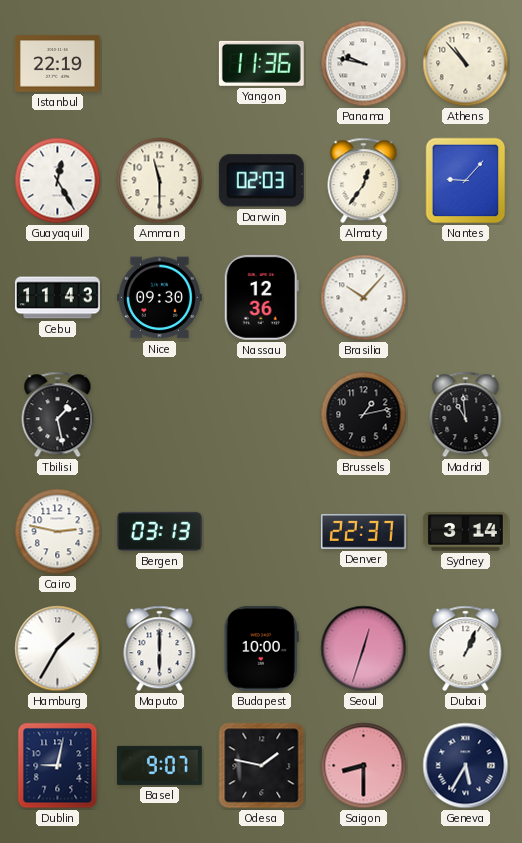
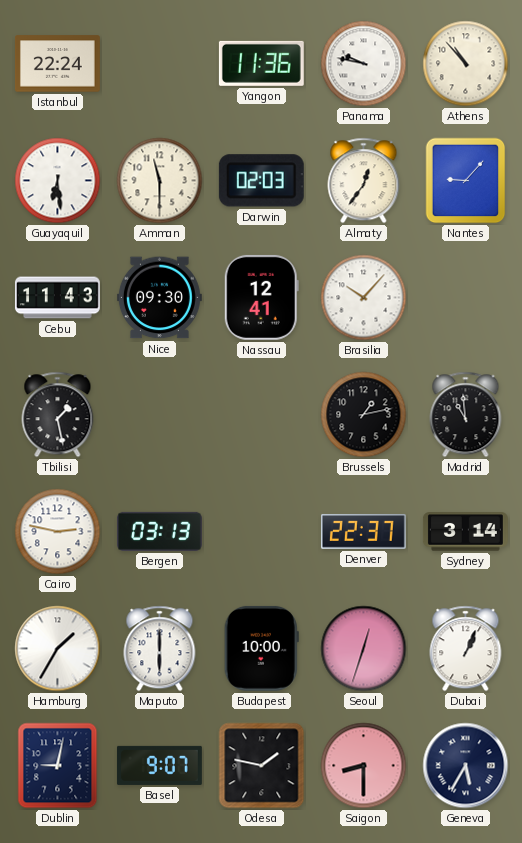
Istanbul: 22:19 -> 22:24
Guayaquil: 12:25 -> 6:29
Nassau: 12:36 -> 12:41
